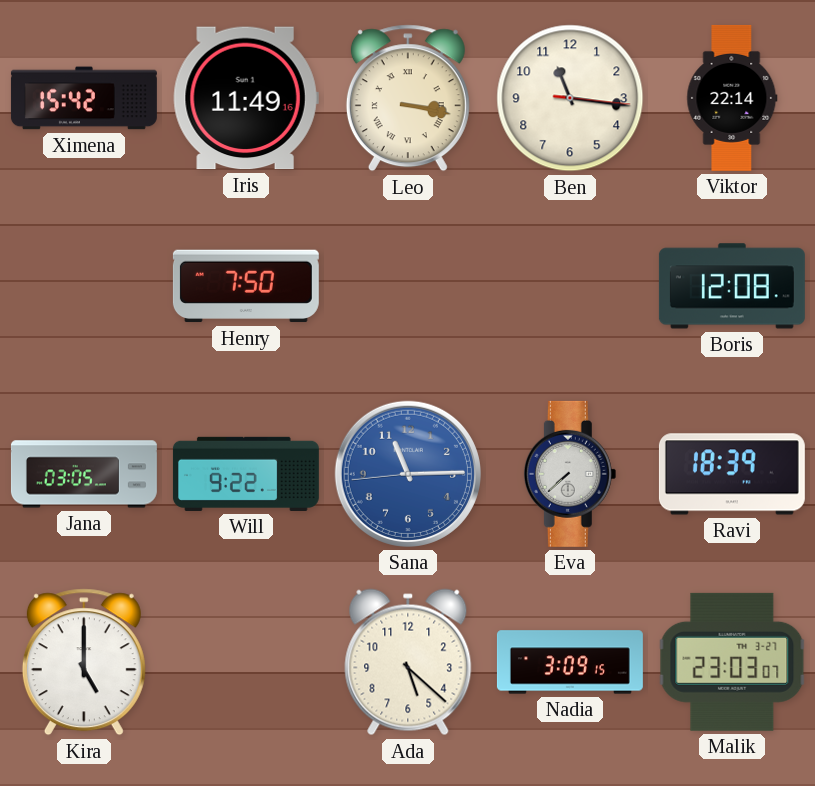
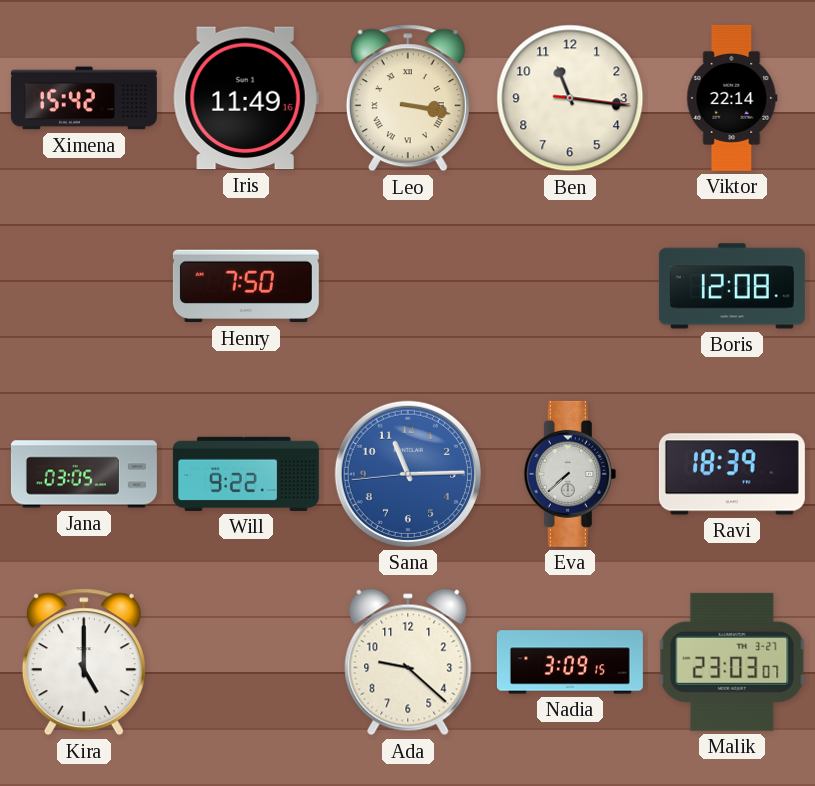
Ada: 5:22 -> 9:22
